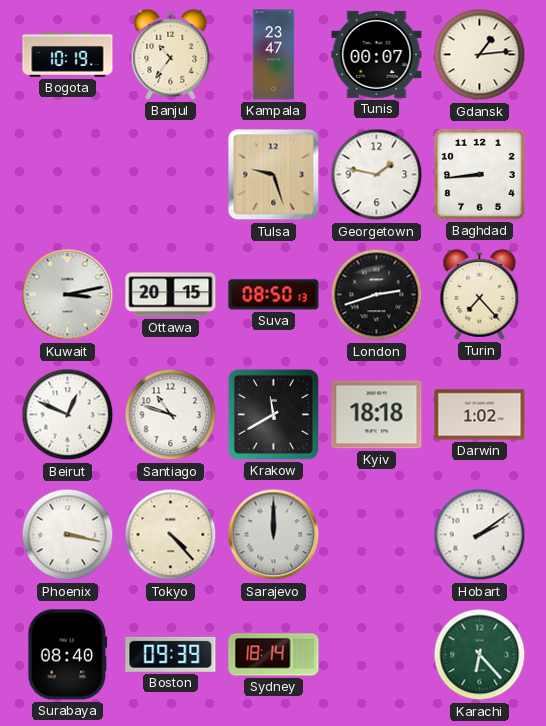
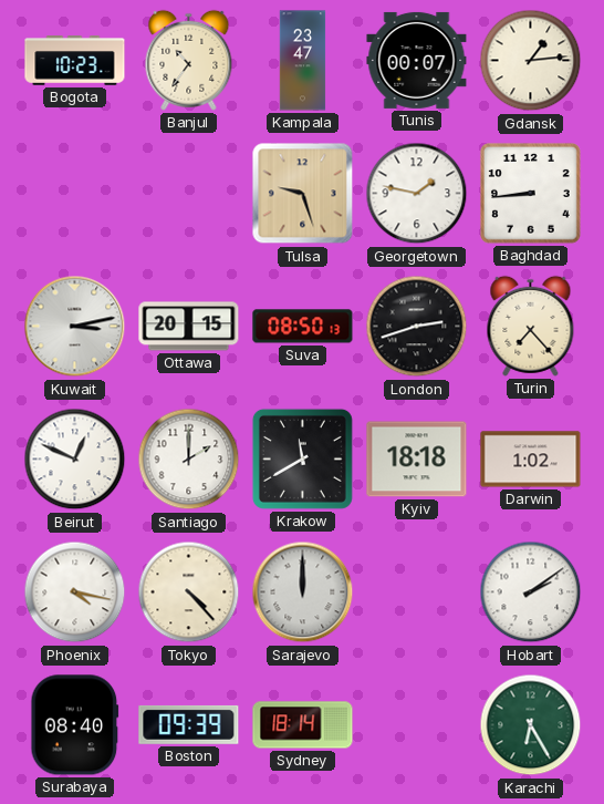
Bogota: 10:19 -> 10:23
Santiago: 10:48 -> 2:00
Phoenix: 3:17 -> 4:17
Karachi: 6:23 -> 6:25
